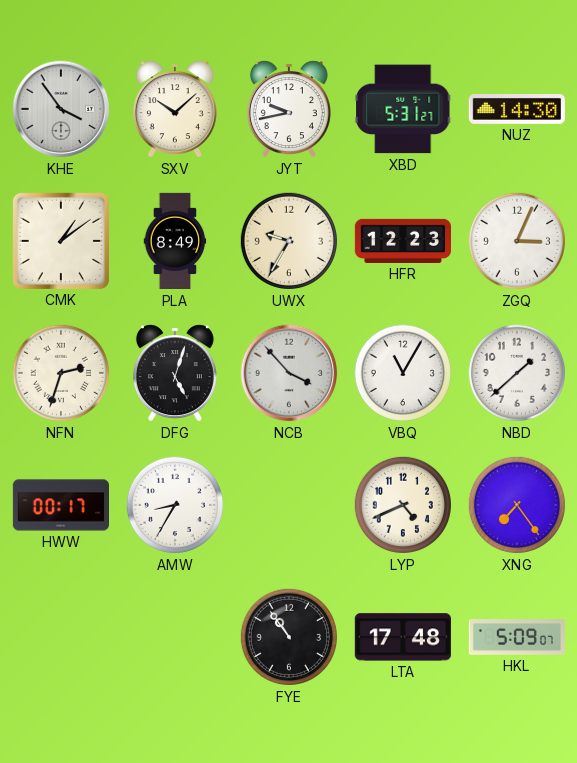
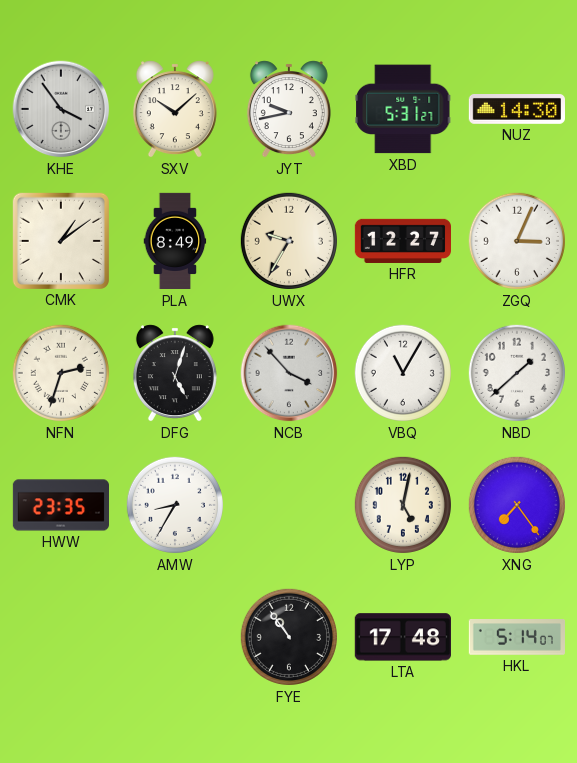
HFR: 12:23 -> 12:27
HWW: 00:17 -> 23:35
LYP: 4:41 -> 5:02
HKL: 5:09 -> 5:14
